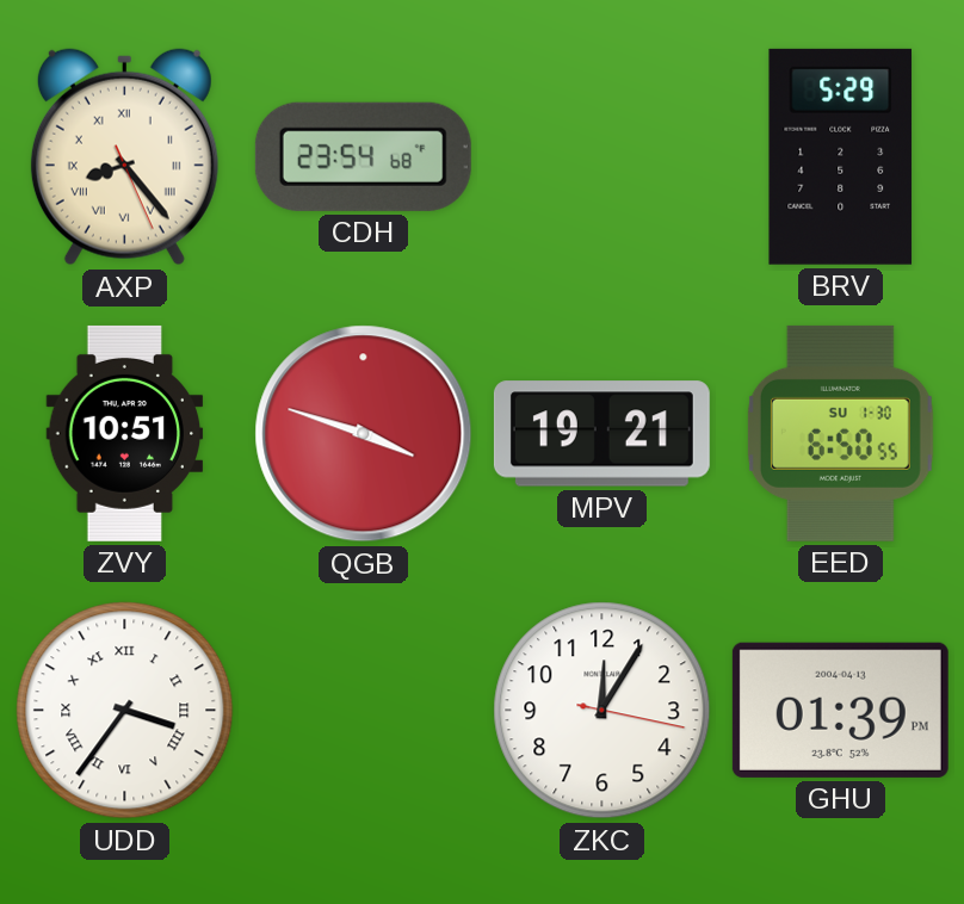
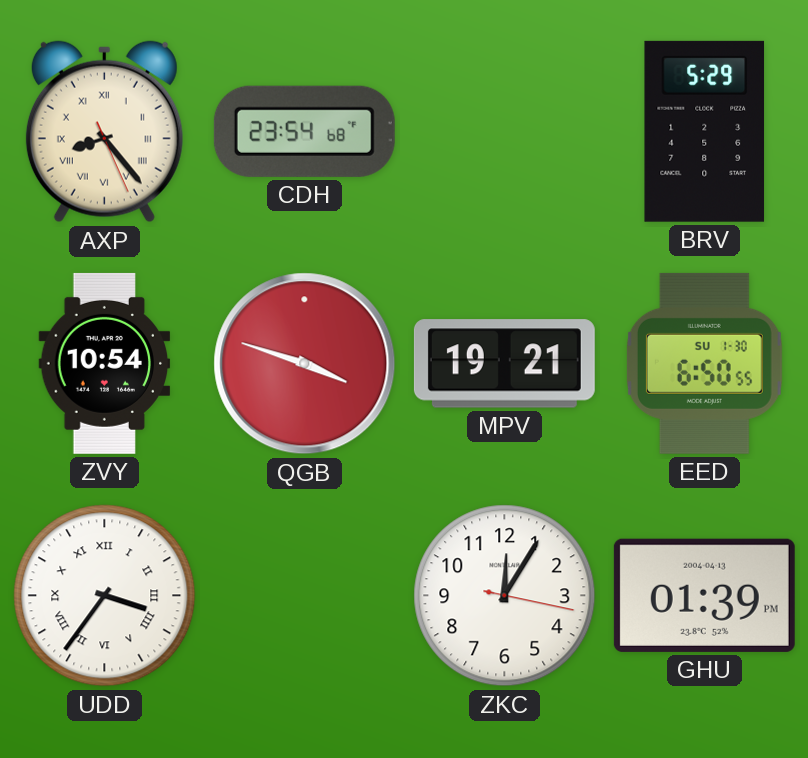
ZVY: 10:51 -> 10:54
